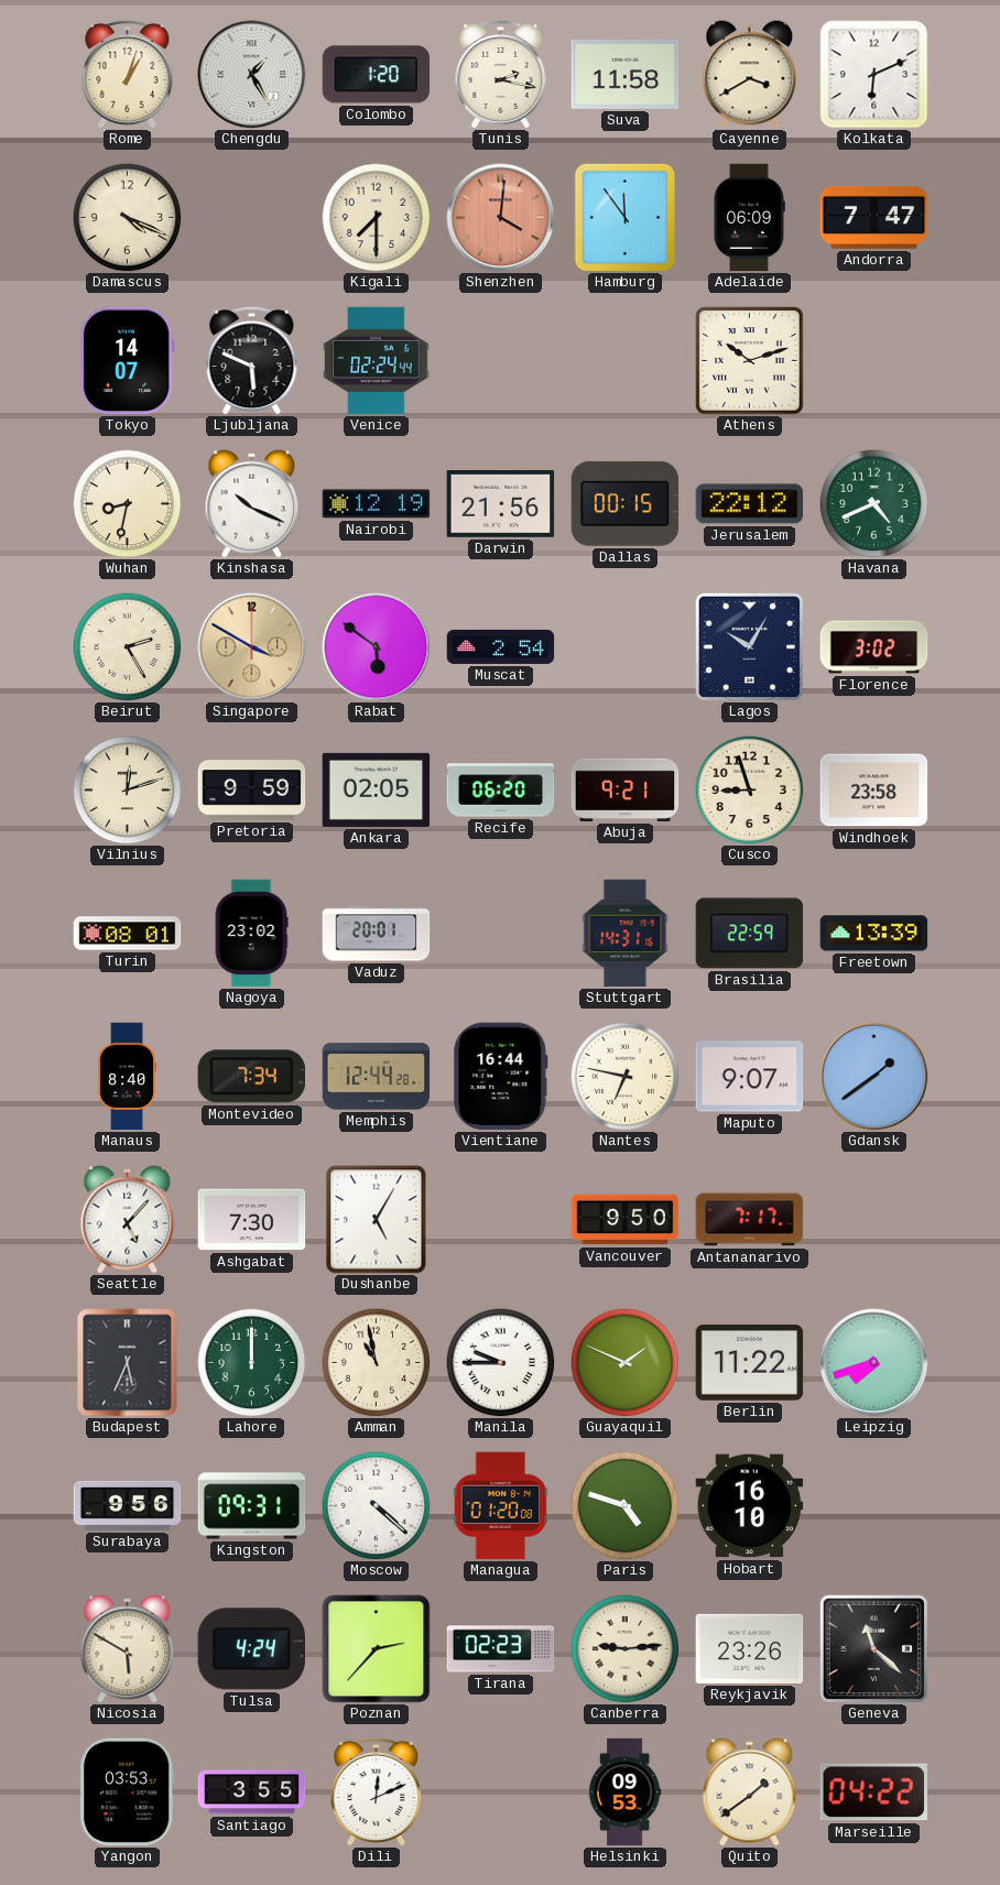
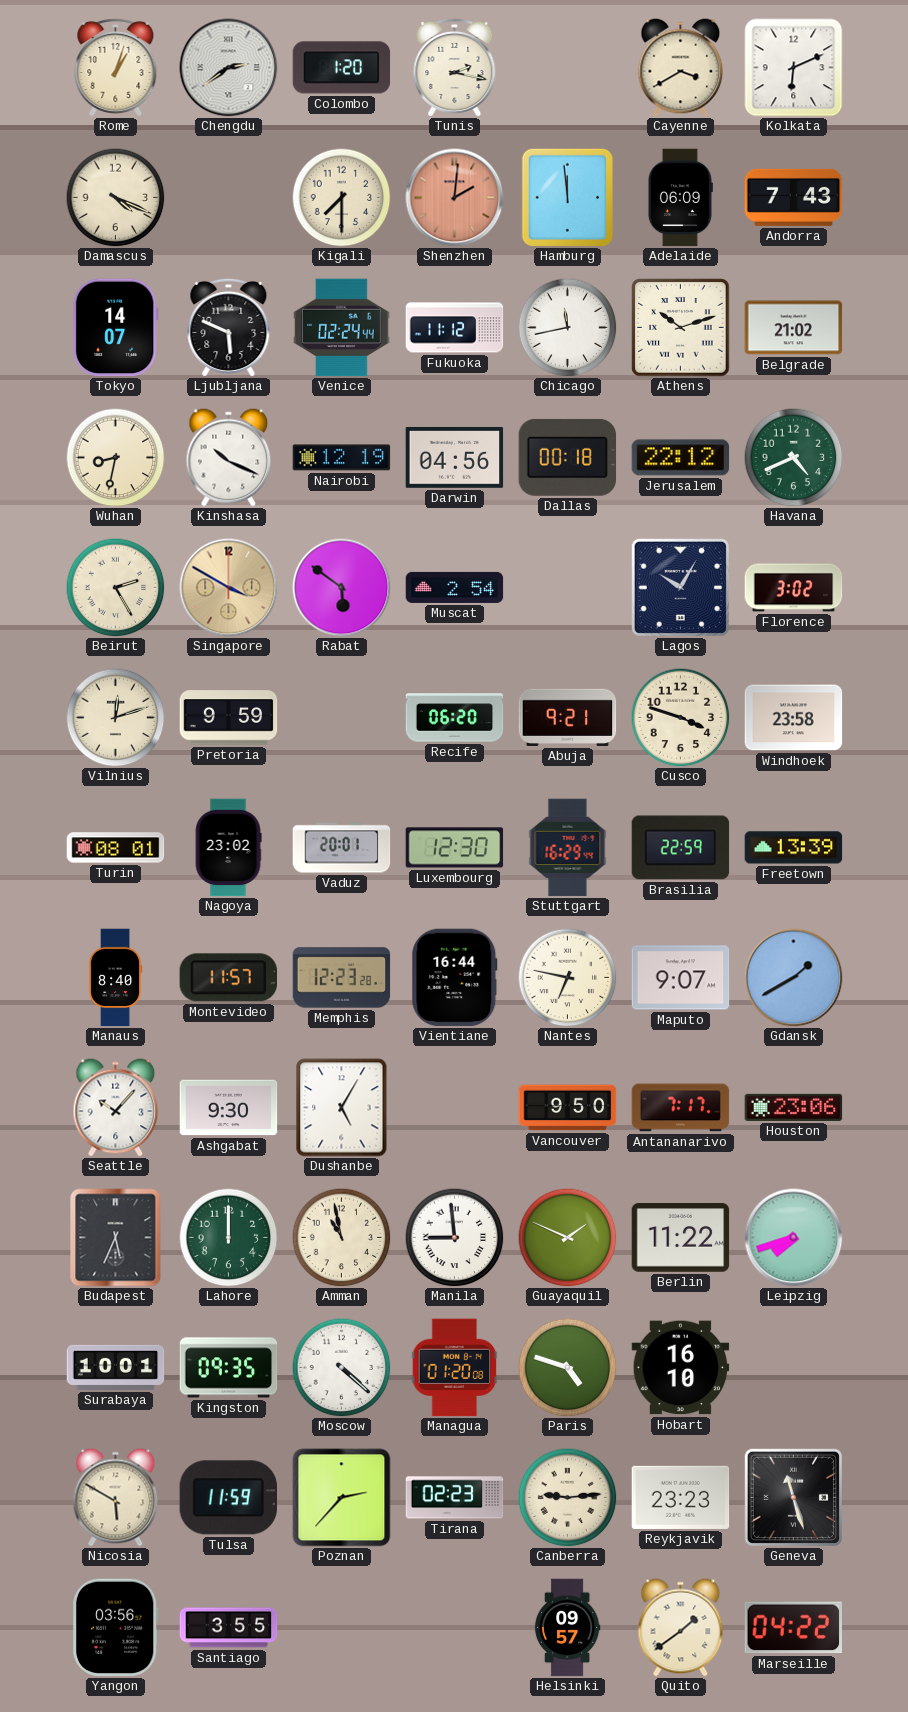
Chengdu: 1:25 -> 2:39
Suva: 11:58 -> none
Shenzhen: 4:01 -> 2:01
Hamburg: 11:54 -> 11:59
Andorra: 7:47 -> 7:43
Fukuoka: none -> 11:12
Chicago: none -> 11:43
Belgrade: none -> 21:02
Darwin: 21:56 -> 04:56
Dallas: 00:15 -> 00:18
Ankara: 02:05 -> none
Cusco: 8:57 -> 3:48
Luxembourg: none -> 12:30
Stuttgart: 14:31 -> 16:29
Montevideo: 7:34 -> 11:57
Memphis: 12:44 -> 12:23
Gdansk: 1:39 -> 1:40
Seattle: 5:07 -> 10:07
Ashgabat: 7:30 -> 9:30
Houston: none -> 23:06
Manila: 9:45 -> 8:59
Surabaya: 9:56 -> 10:01
Kingston: 09:31 -> 09:35
Tulsa: 4:24 -> 11:59
Reykjavik: 23:26 -> 23:23
Geneva: 11:22 -> 11:27
Yangon: 03:53 -> 03:56
Dili: 12:11 -> none
Helsinki: 09:53 -> 09:57
